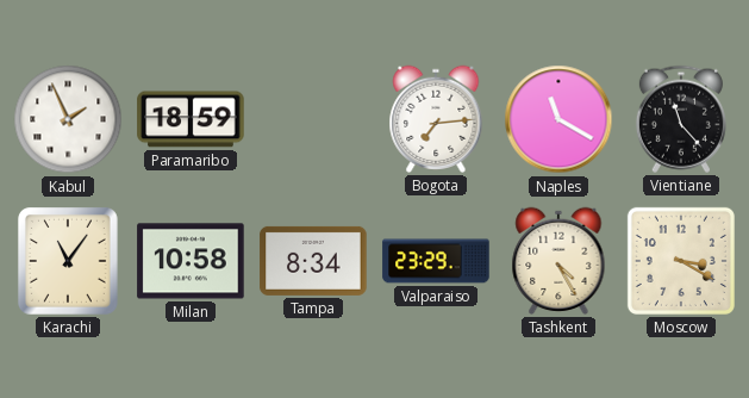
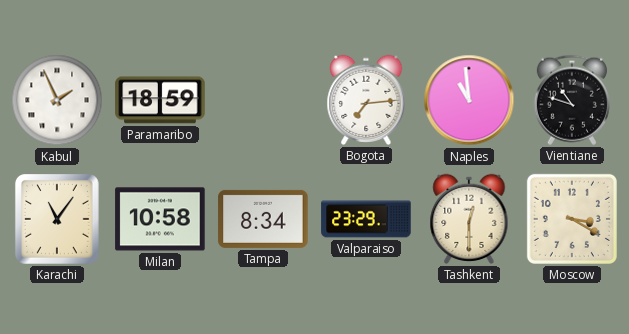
Naples: 11:20 -> 10:59
Vientiane: 11:23 -> 10:48
Tashkent: 4:25 -> 12:30
